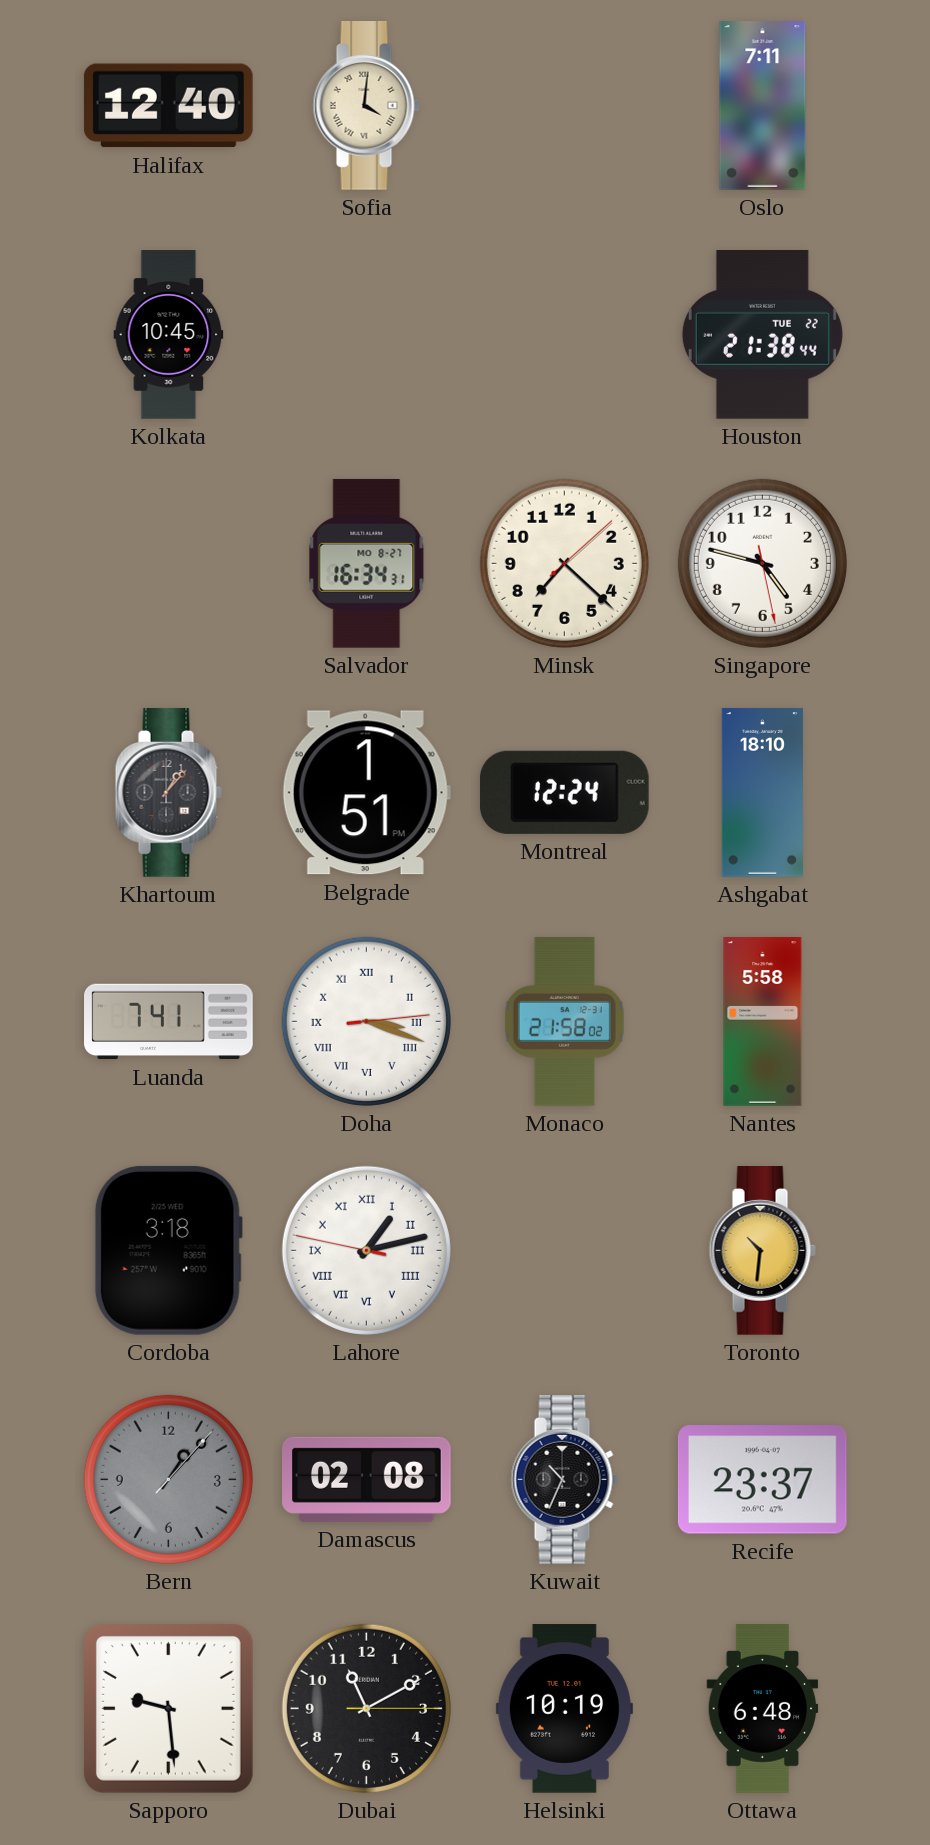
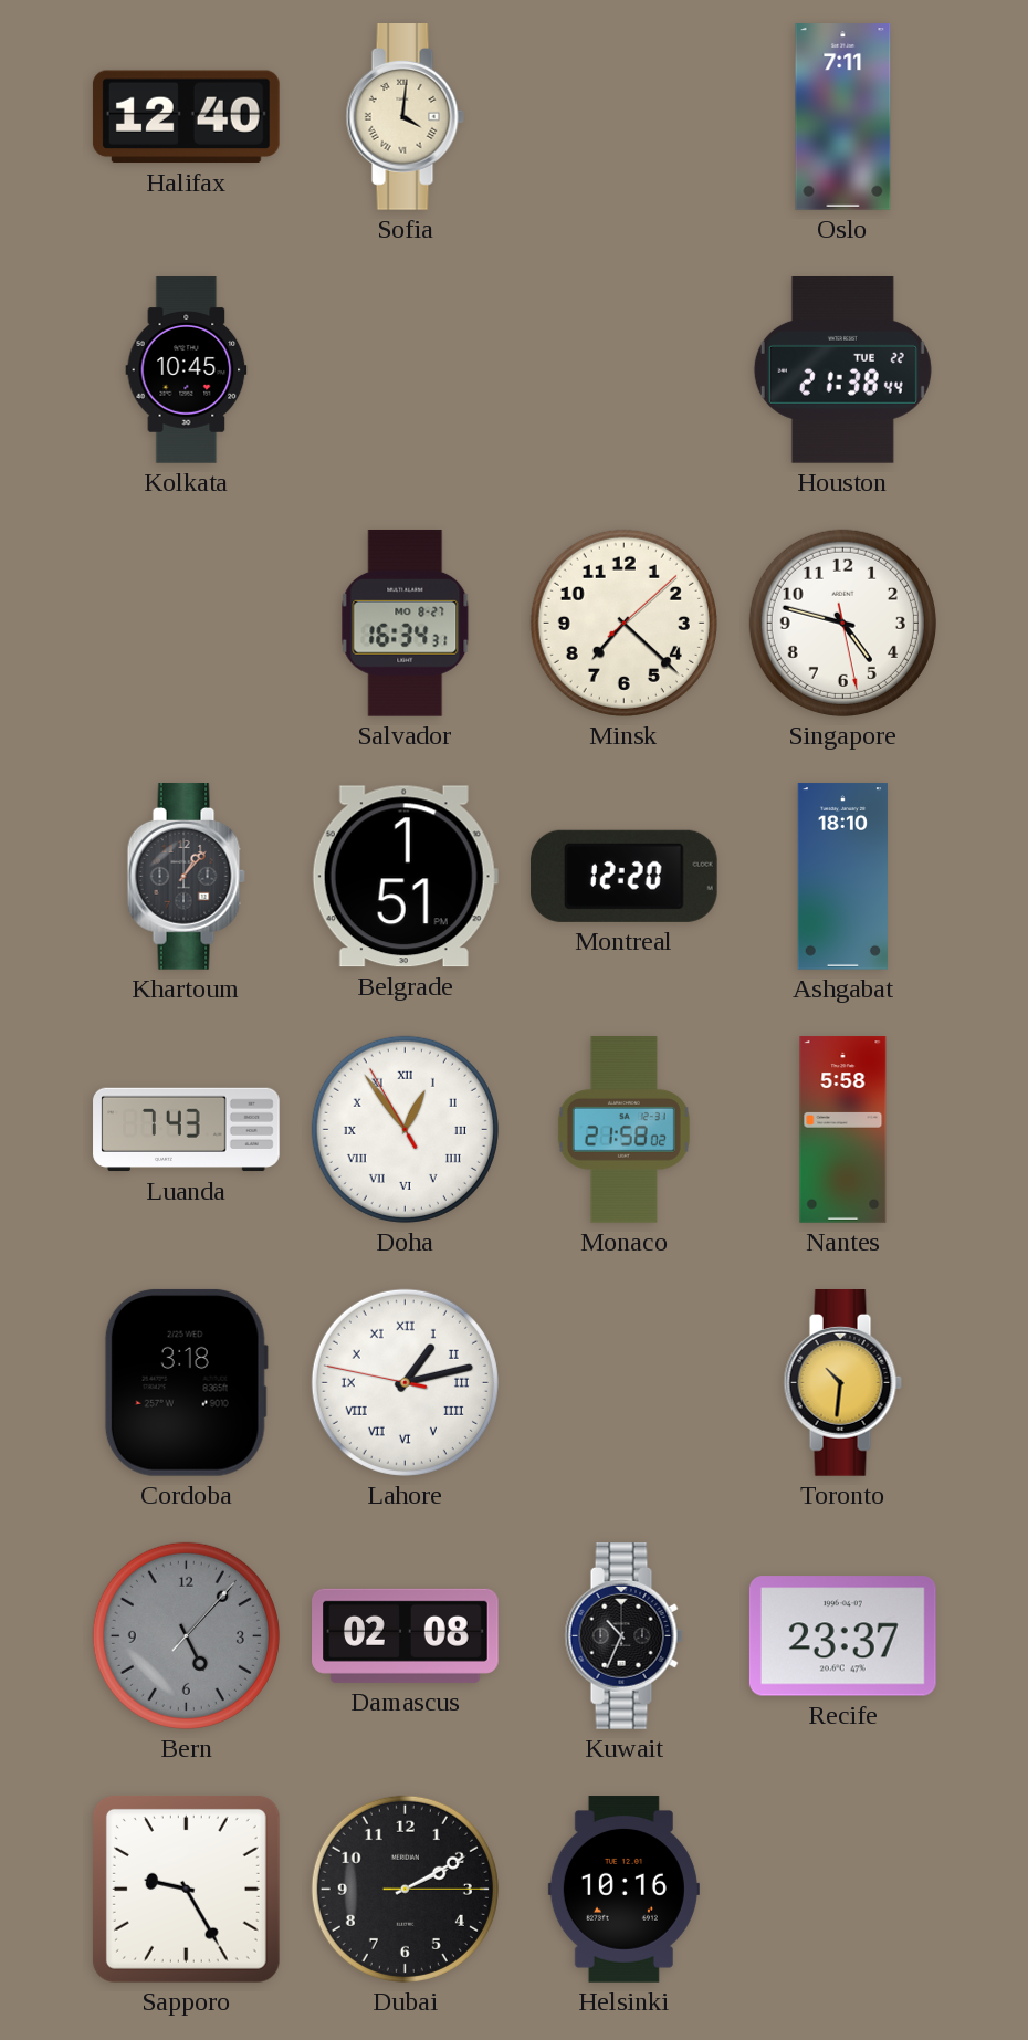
Montreal: 12:24 -> 12:20
Luanda: 7:41 -> 7:43
Doha: 3:18 -> 12:53
Bern: 1:07 -> 5:07
Sapporo: 9:29 -> 9:25
Dubai: 11:10 -> 2:10
Helsinki: 10:19 -> 10:16
Ottawa: 6:48 -> none
